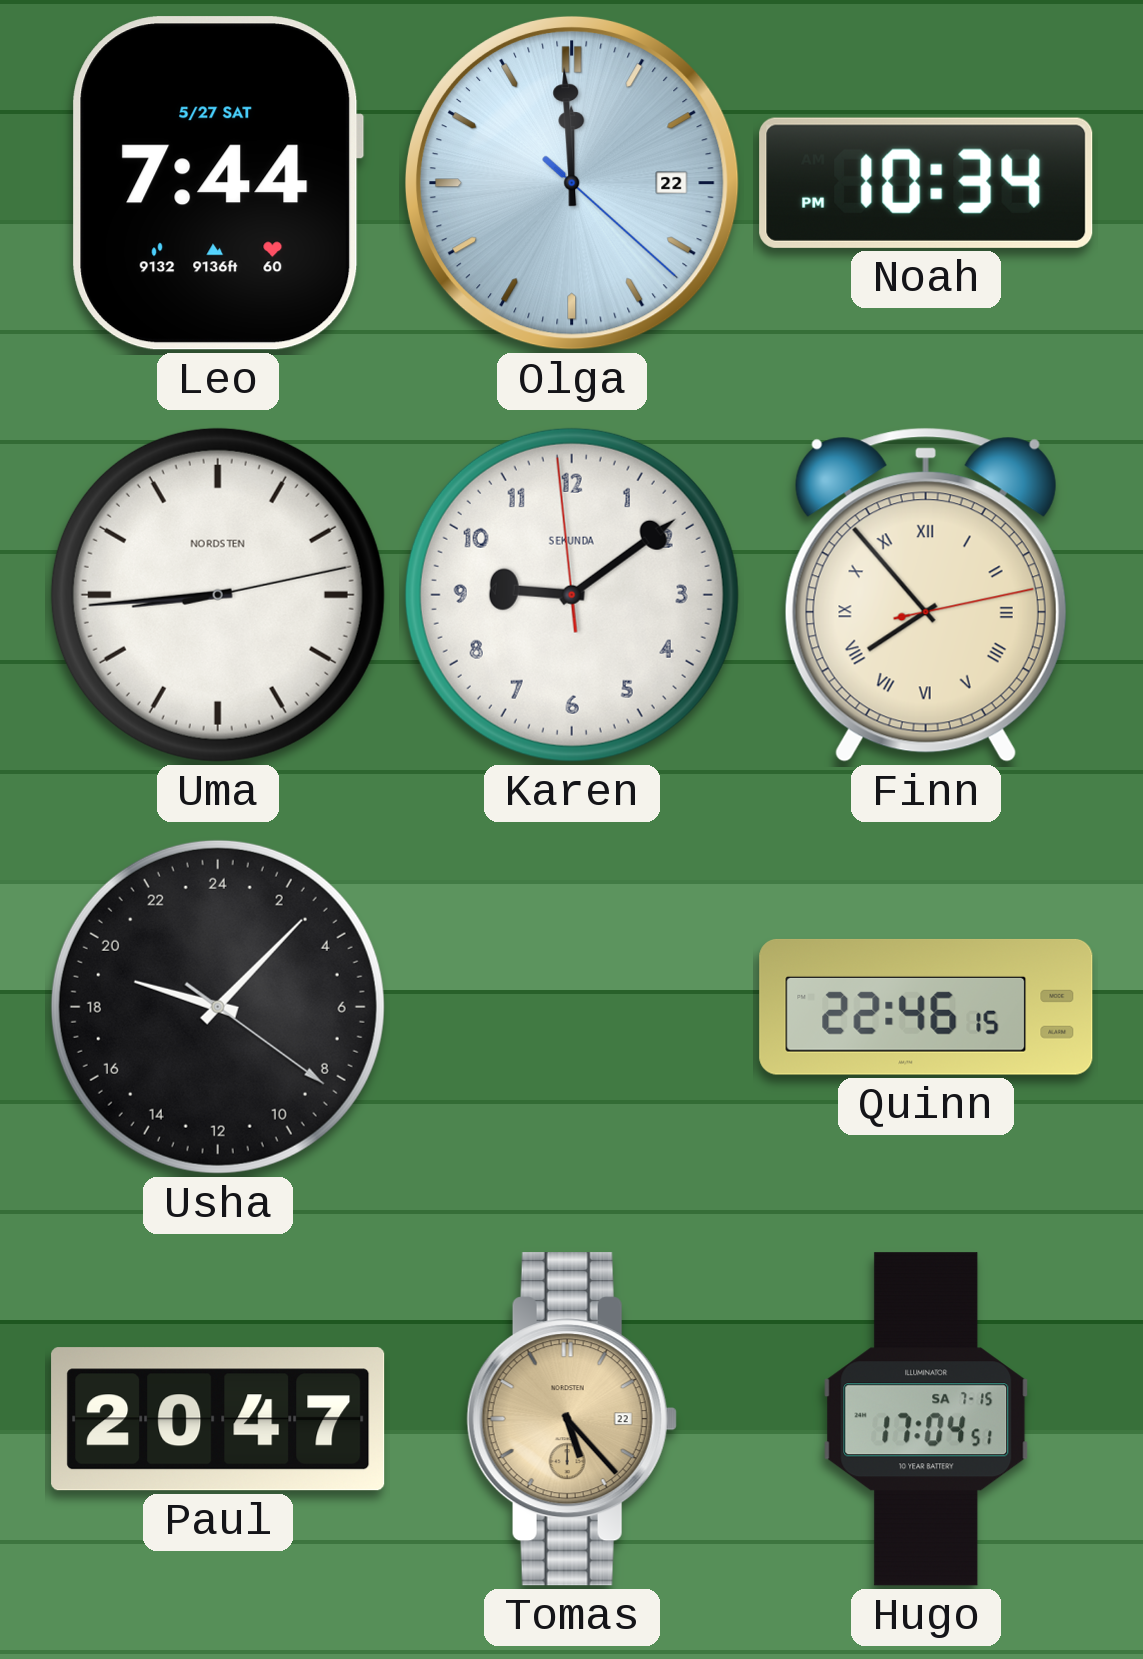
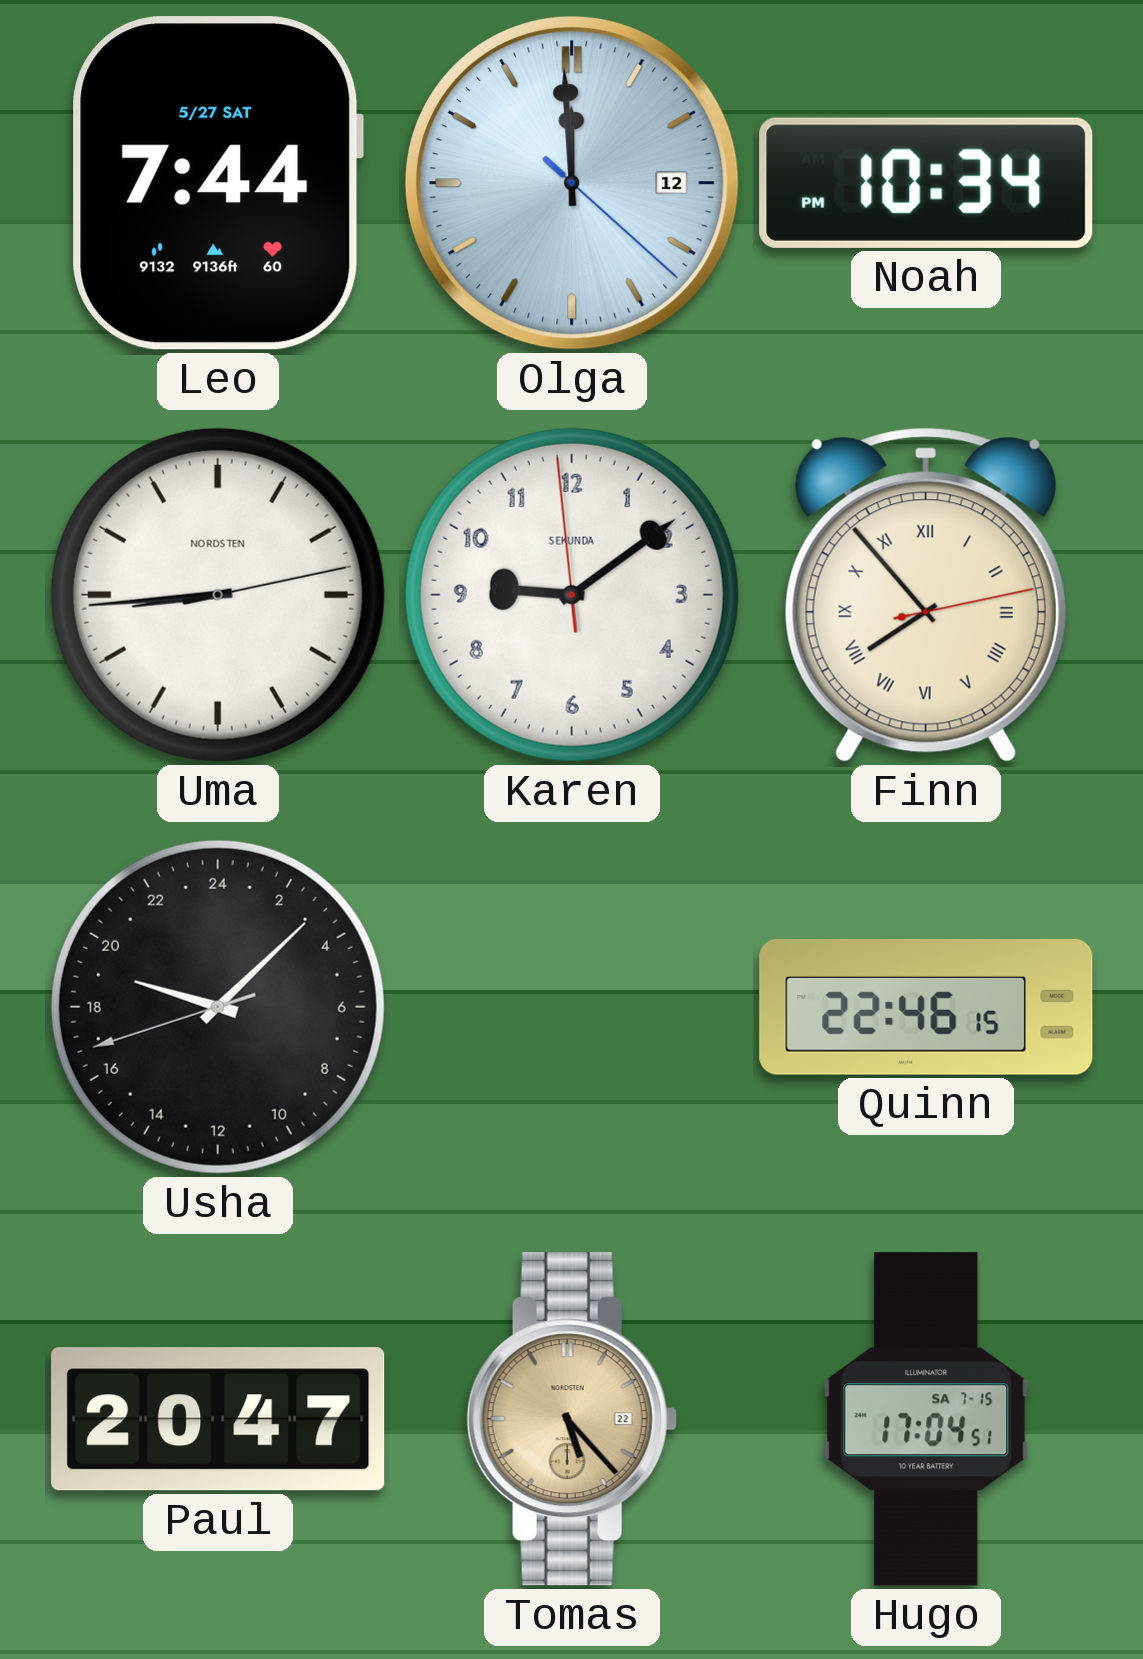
Olga date: 22 -> 12
Usha: 19:07:21 -> 19:07:42
